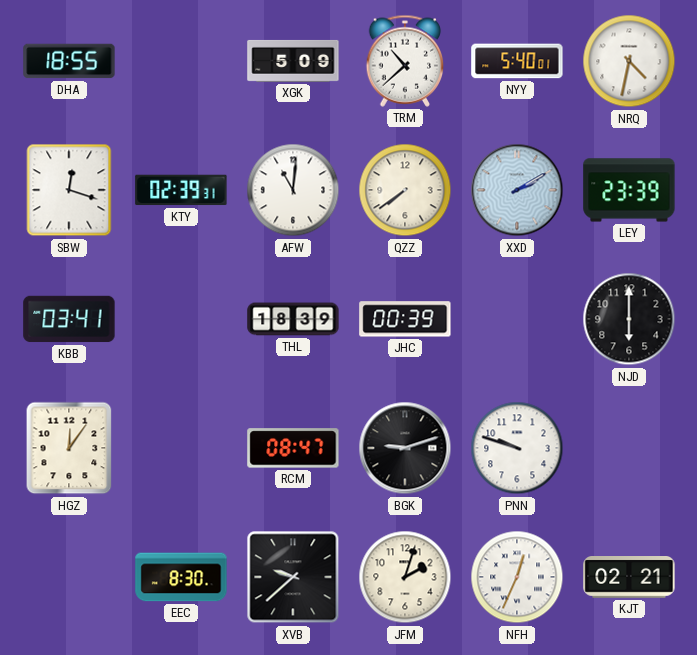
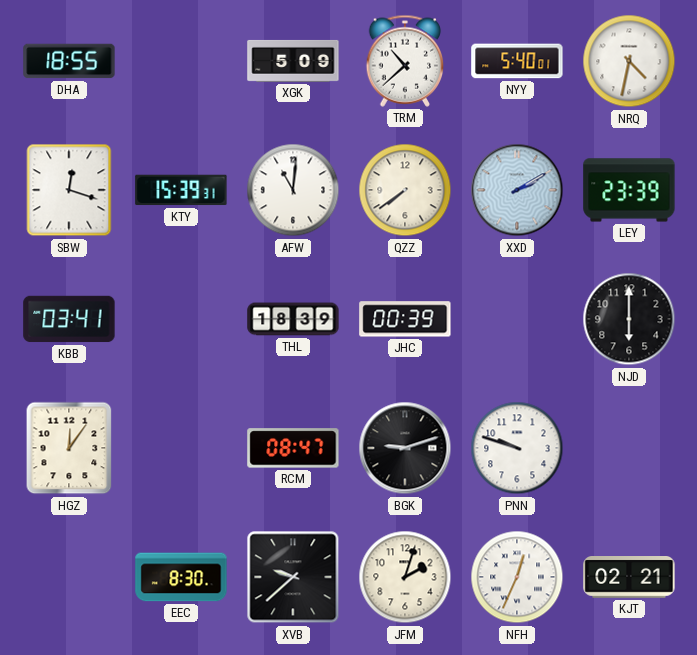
KTY: 02:39 -> 15:39
